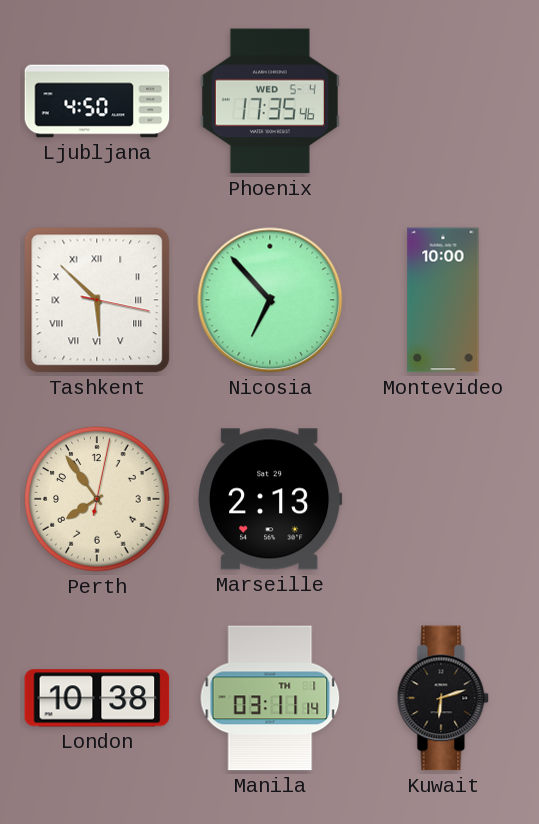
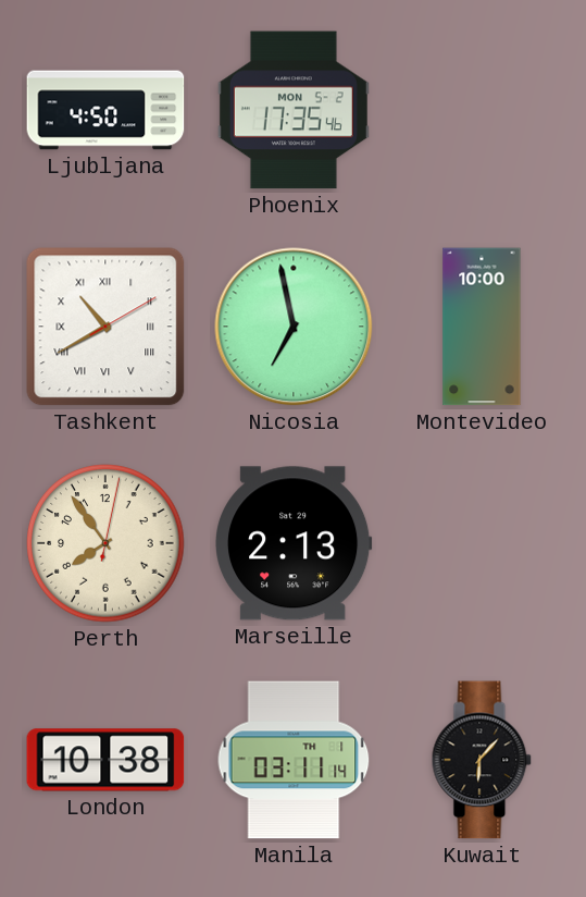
Phoenix date: WED 5-4 -> MON 5-2
Tashkent: 5:52 -> 10:40
Nicosia: 6:53 -> 6:58
Kuwait: 6:12 -> 6:07
